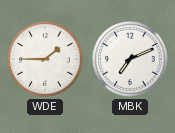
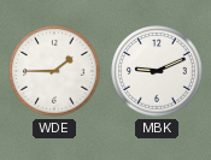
MBK: 7:11 -> 9:11
